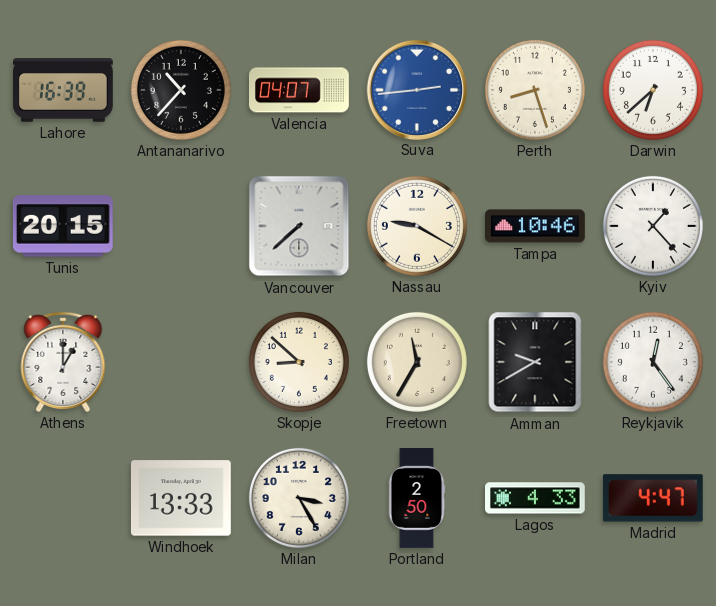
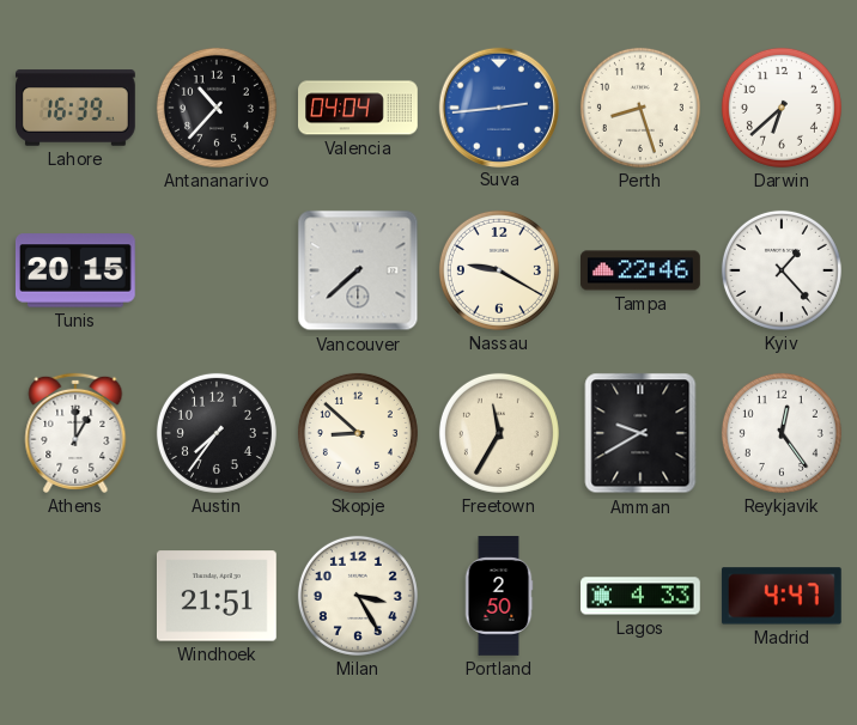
Valencia: 04:07 -> 04:04
Tampa: 10:46 -> 22:46
Austin: none -> 7:36
Windhoek: 13:33 -> 21:51
